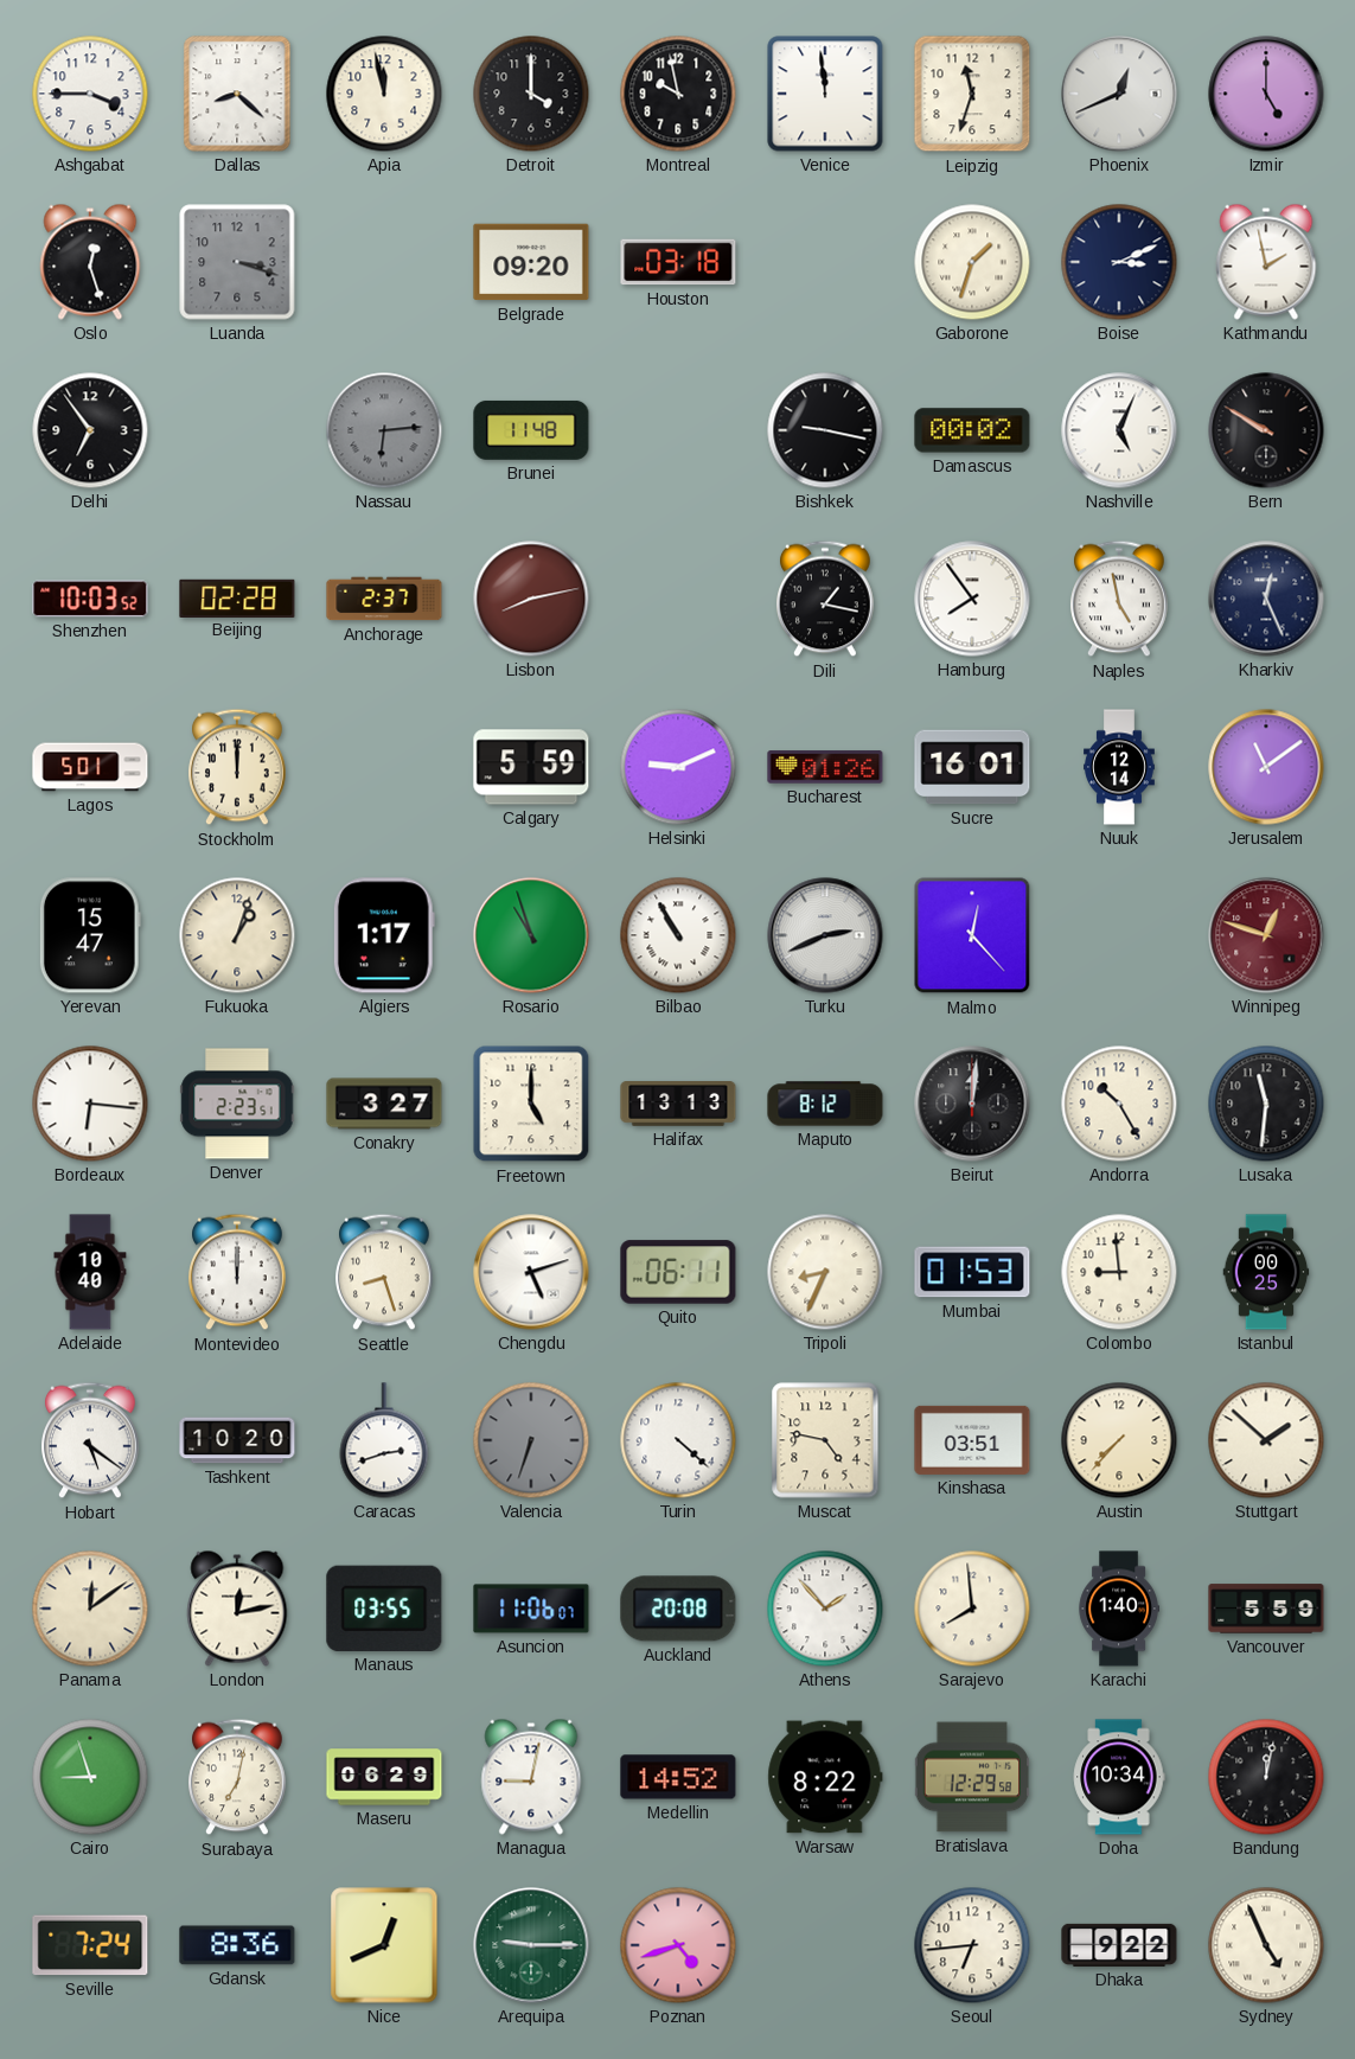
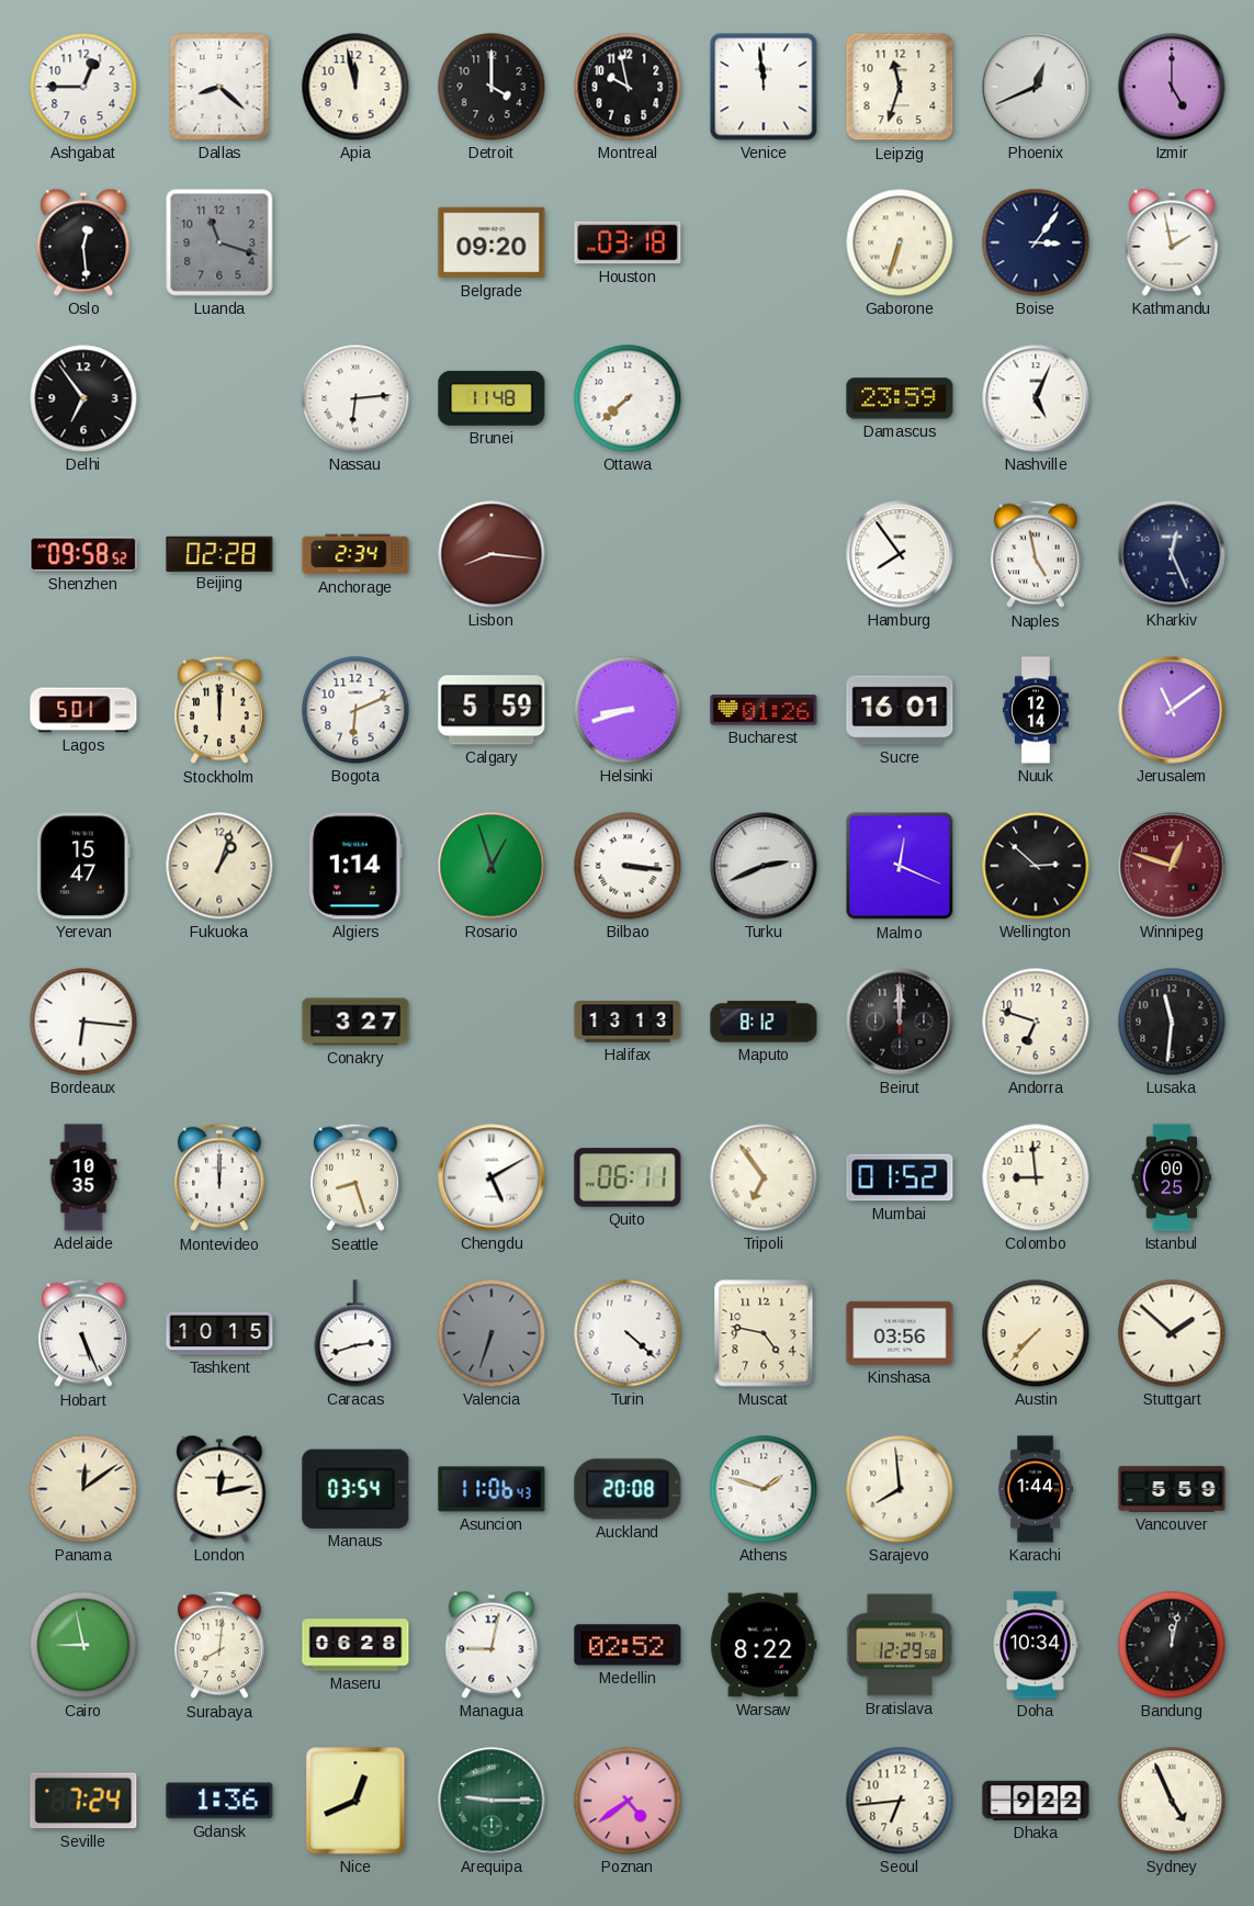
Ashgabat: 3:45 -> 12:45
Oslo: 12:27 -> 12:29
Luanda: 3:18 -> 11:18
Gaborone: 1:33 -> 6:33
Boise: 3:11 -> 3:06
Nassau dial: grey -> white
Ottawa: none -> 7:38
Bishkek: 9:17 -> none
Damascus: 00:02 -> 23:59
Bern: 9:50 -> none
Shenzhen: 10:03 -> 09:58
Anchorage: 2:37 -> 2:34
Lisbon: 8:13 -> 8:16
Dili: 1:17 -> none
Bogota: none -> 6:11
Helsinki: 9:11 -> 8:42
Algiers: 1:17 -> 1:14
Rosario: 10:57 -> 12:57
Bilbao: 10:55 -> 3:16
Malmo: 12:23 -> 12:19
Wellington: none -> 2:52
Denver: 2:23 -> none
Freetown: 5:00 -> none
Beirut: 12:01 -> 12:00
Andorra: 10:25 -> 6:48
Adelaide: 10:40 -> 10:35
Chengdu: 5:12 -> 5:10
Tripoli: 8:34 -> 6:54
Mumbai: 01:53 -> 01:52
Hobart: 5:21 -> 5:26
Tashkent: 10:20 -> 10:15
Kinshasa: 03:51 -> 03:56
Manaus: 03:55 -> 03:54
Asuncion: 11:06:07 -> 11:06:43
Athens: 1:53 -> 1:48
Karachi: 1:40 -> 1:44
Cairo: 8:57 -> 8:58
Surabaya: 7:02 -> 8:01
Maseru: 06:29 -> 06:28
Medellin: 14:52 -> 02:52
Gdansk: 8:36 -> 1:36
Poznan: 4:42 -> 4:39
